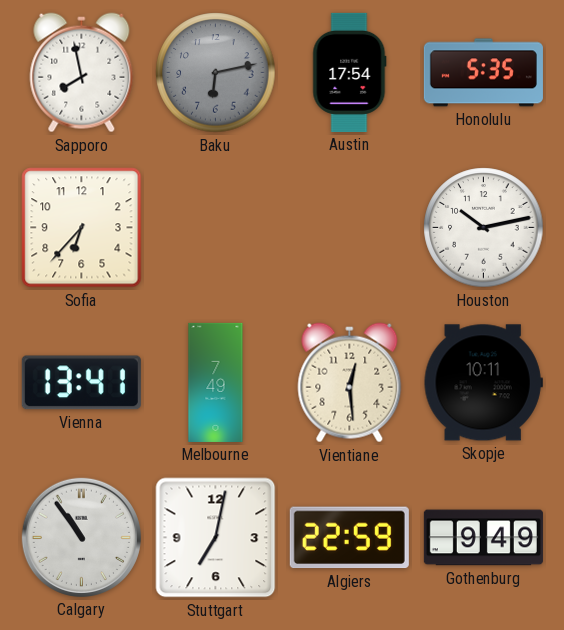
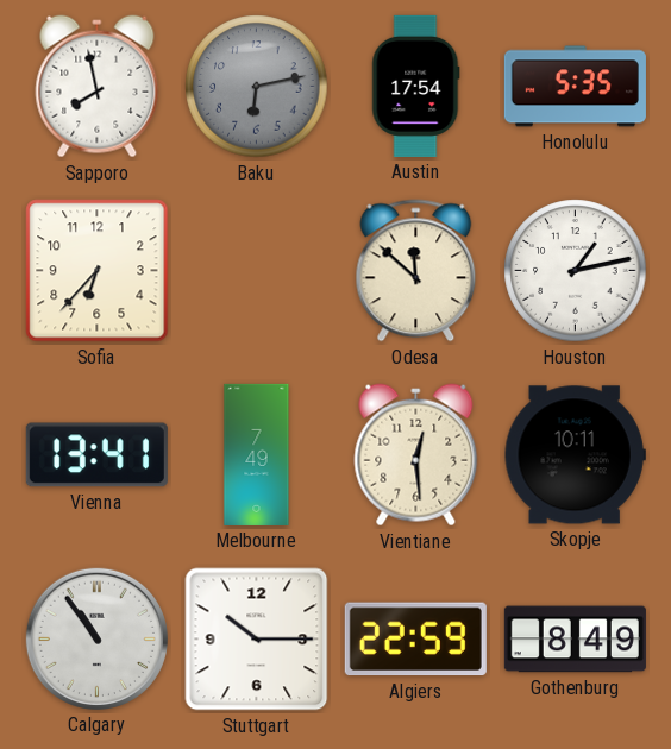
Odesa: none -> 11:52
Houston: 10:13 -> 1:13
Stuttgart: 7:02 -> 10:15
Gothenburg: 9:49 -> 8:49
